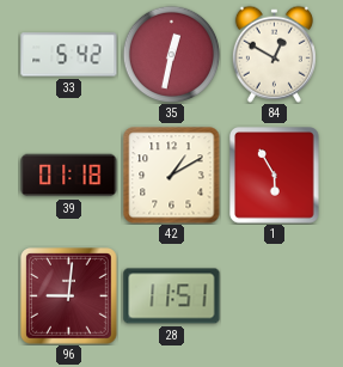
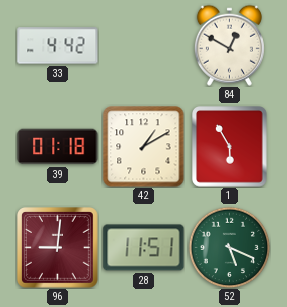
33: 5:42 -> 4:42
35: 12:32 -> none
52: none -> 5:19
